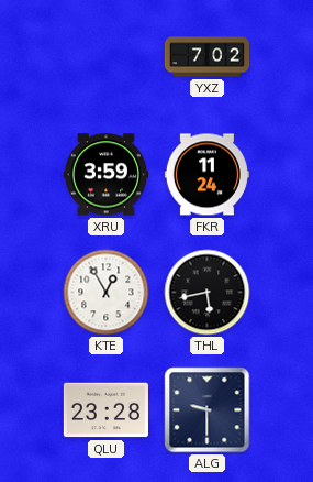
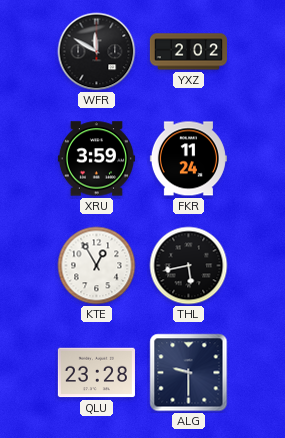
WFR: none -> 11:50
YXZ: 7:02 -> 2:02
